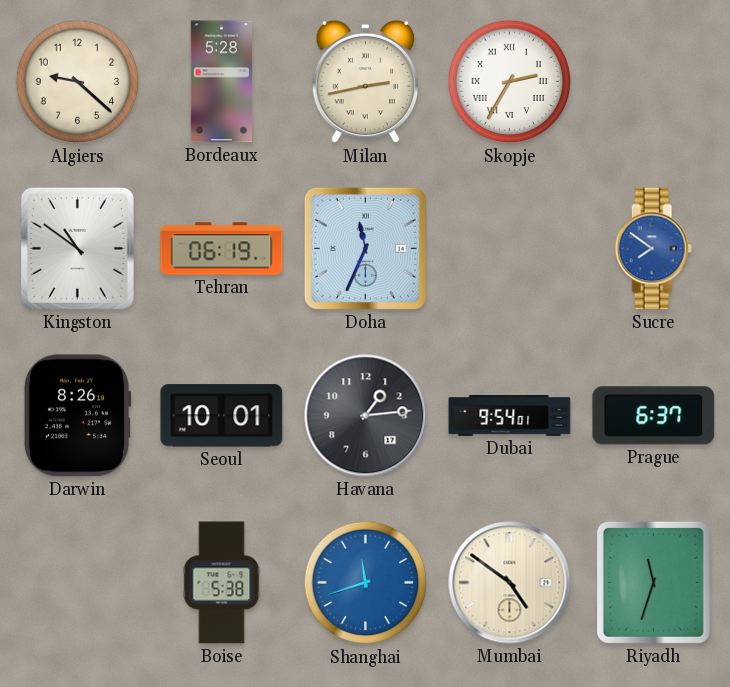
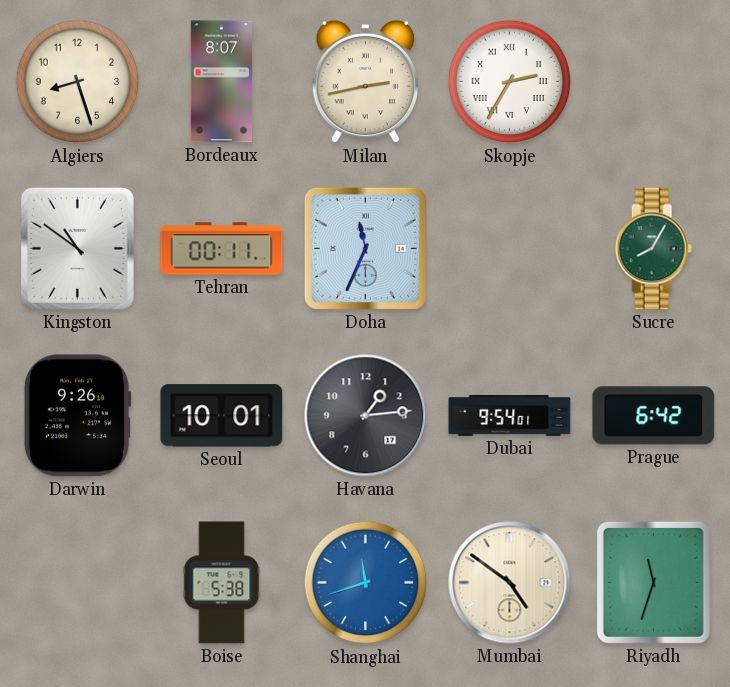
Algiers: 9:22 -> 8:27
Bordeaux: 5:28 -> 8:07
Tehran: 06:19 -> 00:11
Sucre: 7:51 -> 8:05
Sucre dial: blue -> green
Darwin: 8:26 -> 9:26
Prague: 6:37 -> 6:42
